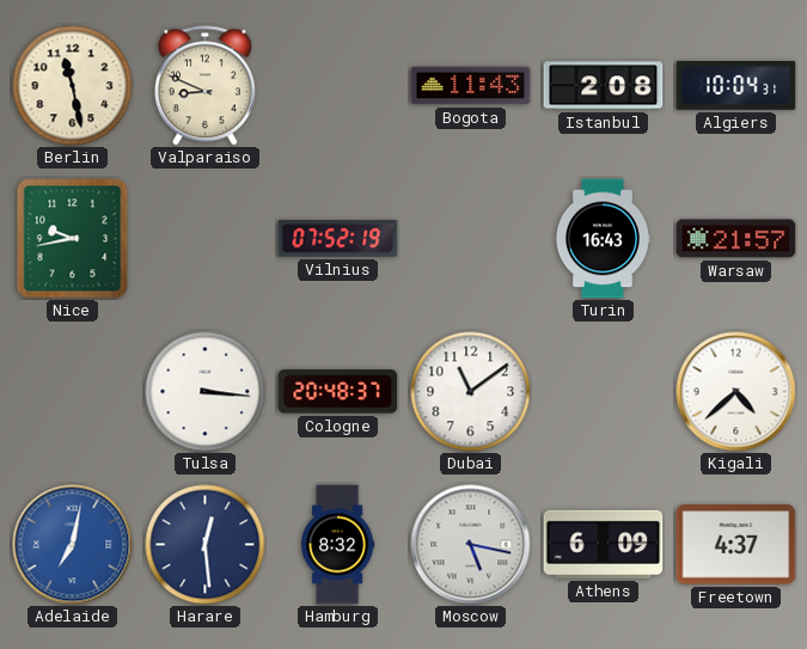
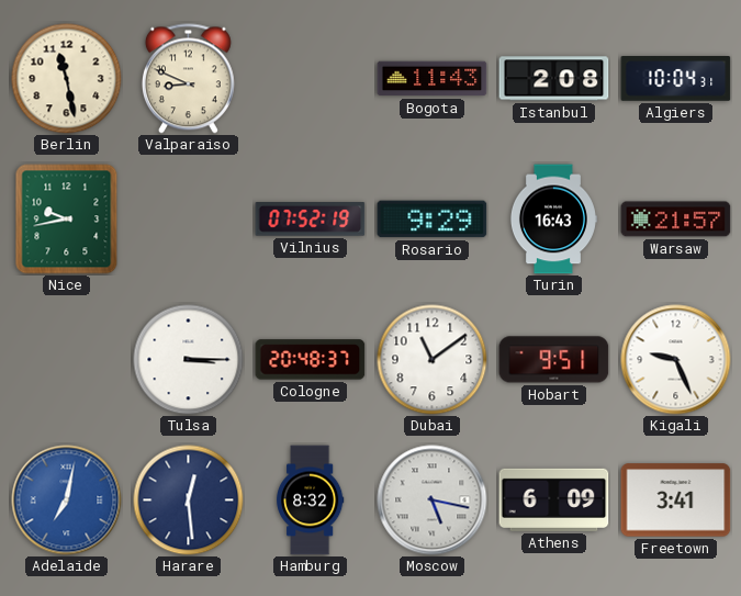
Rosario: none -> 9:29
Tulsa: 3:16 -> 3:15
Hobart: none -> 9:51
Kigali: 4:38 -> 9:26
Freetown: 4:37 -> 3:41
